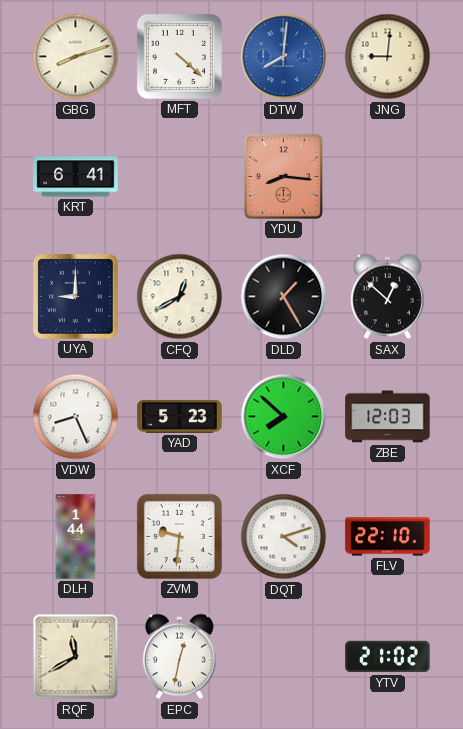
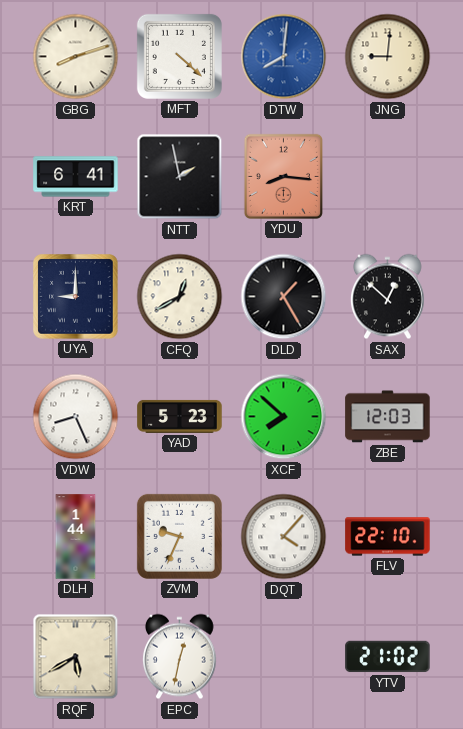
NTT: none -> 1:58
ZVM: 9:31 -> 9:34
DQT: 4:12 -> 4:07
RQF: 11:40 -> 5:40
